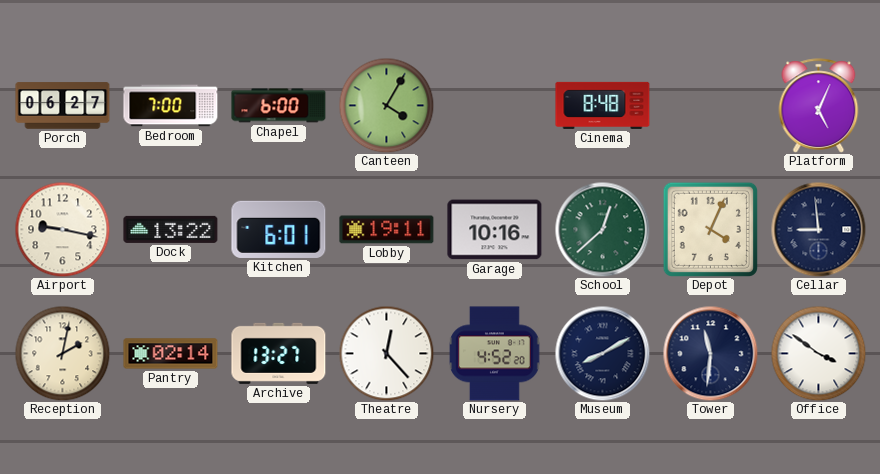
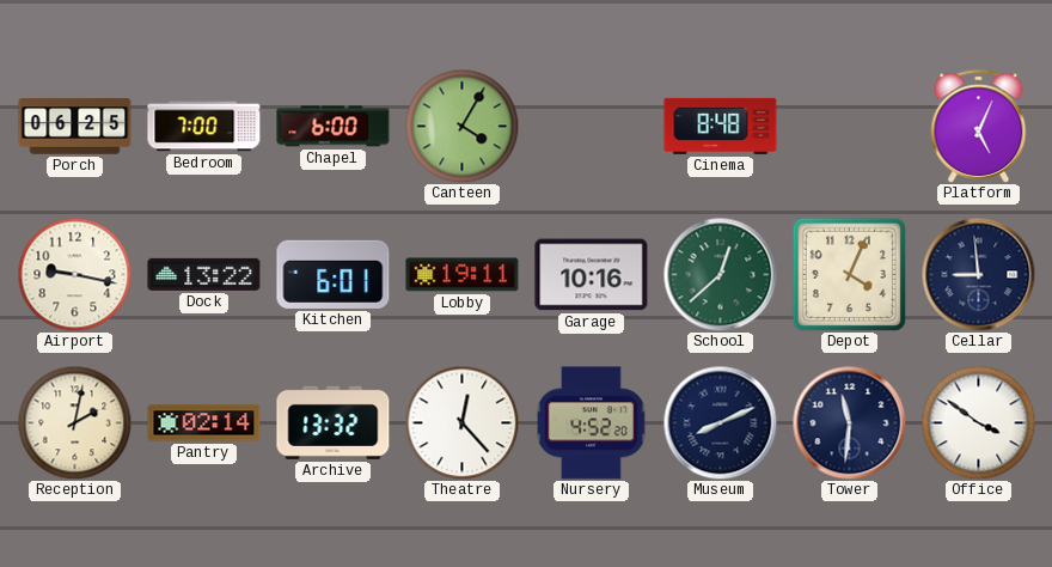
Porch: 06:27 -> 06:25
Archive: 13:27 -> 13:32
Museum: 8:10 -> 8:11
